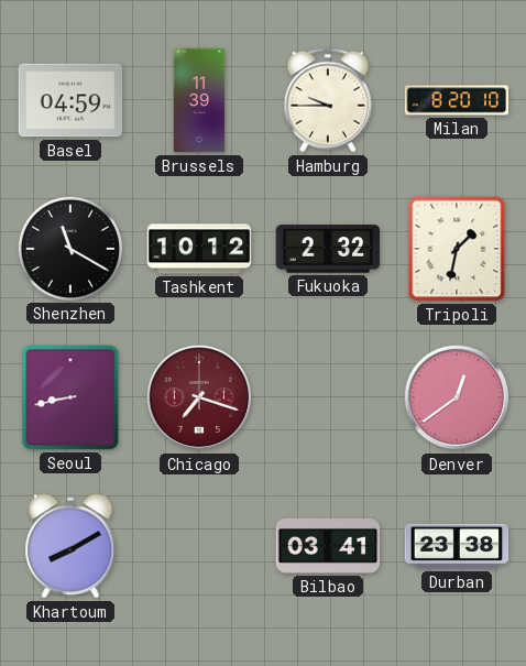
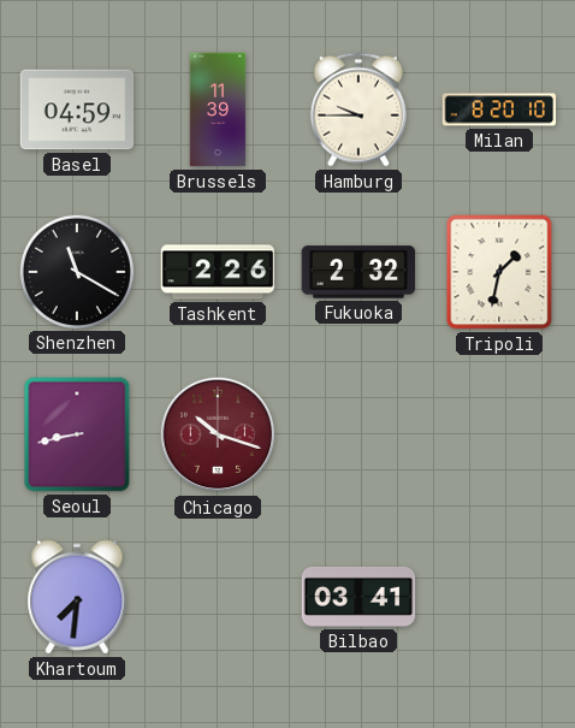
Tashkent: 10:12 -> 2:26
Chicago: 7:18 -> 10:18
Denver: 12:39 -> none
Khartoum: 8:10 -> 7:31
Durban: 23:38 -> none
